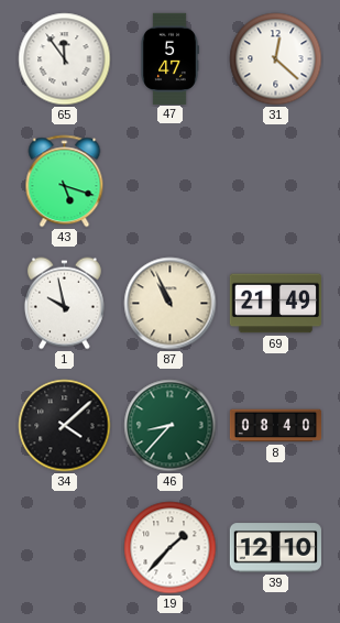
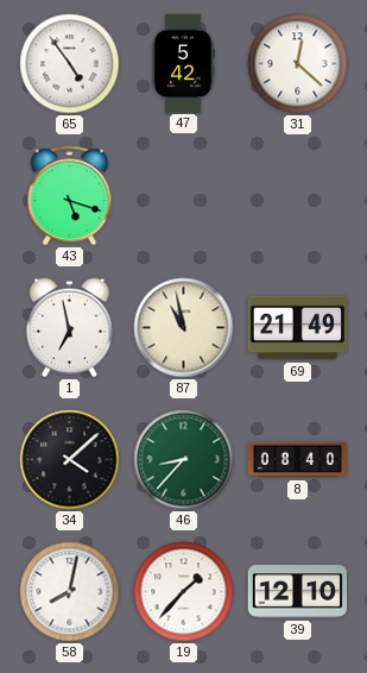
65: 11:54 -> 4:54
47: 5:47 -> 5:42
1: 9:58 -> 6:58
87: 10:56 -> 10:58
58: none -> 8:02
